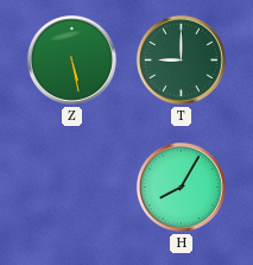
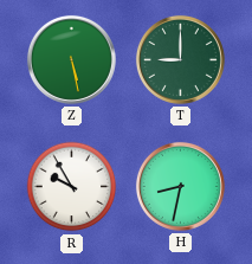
R: none -> 9:55
H: 8:05 -> 8:32
